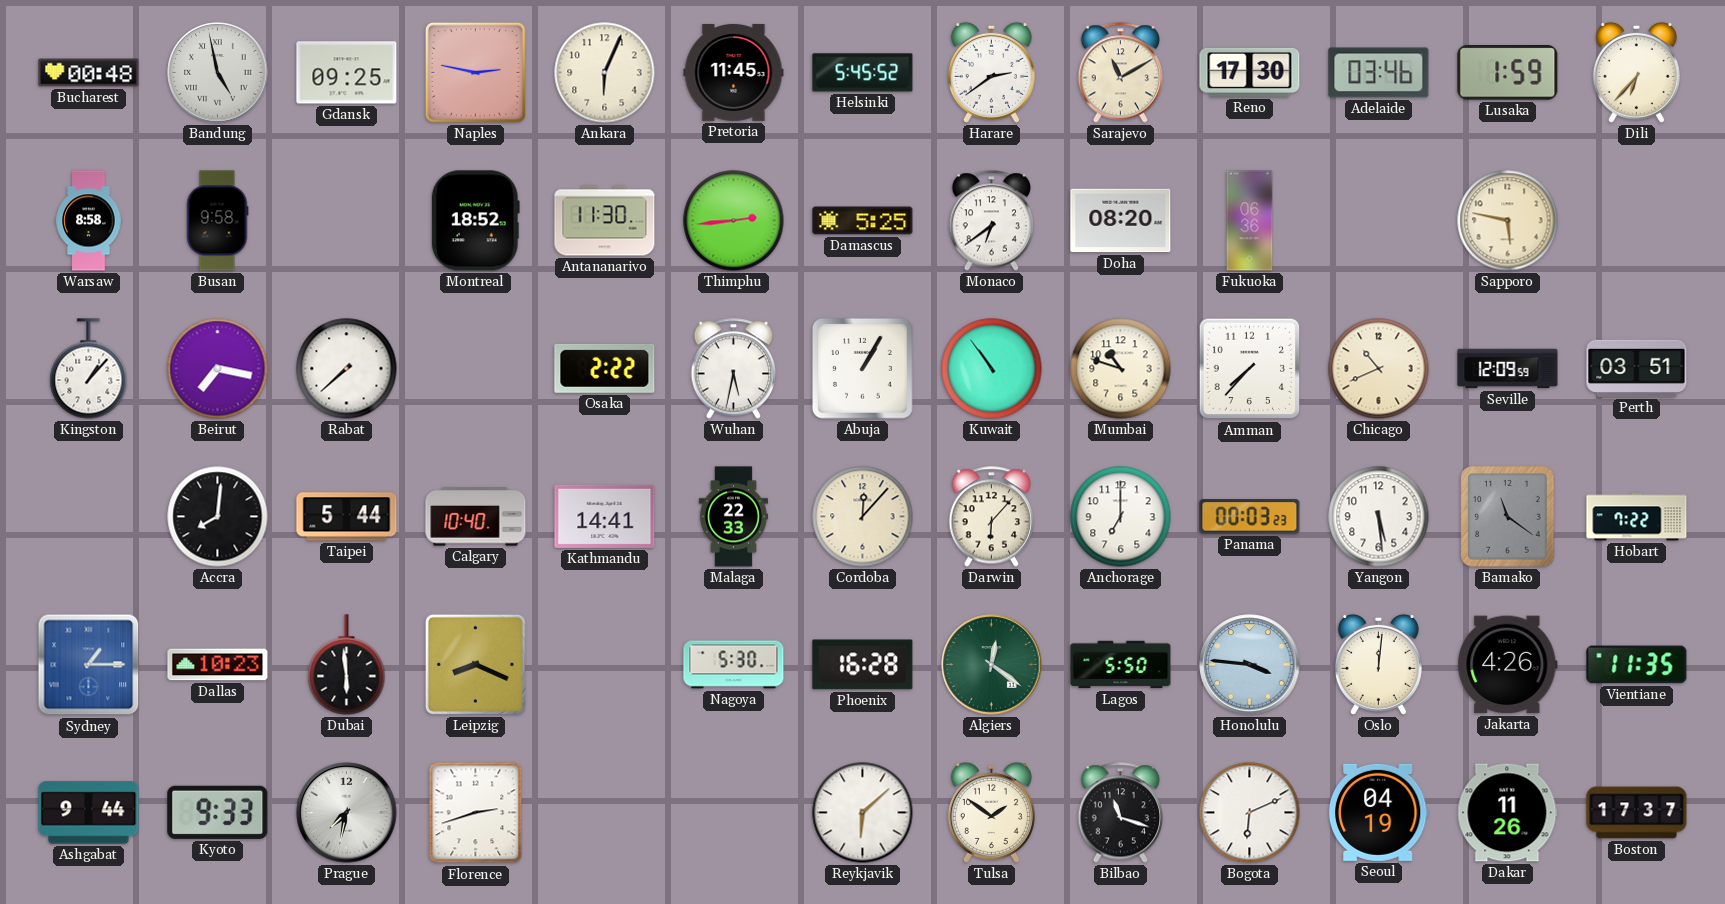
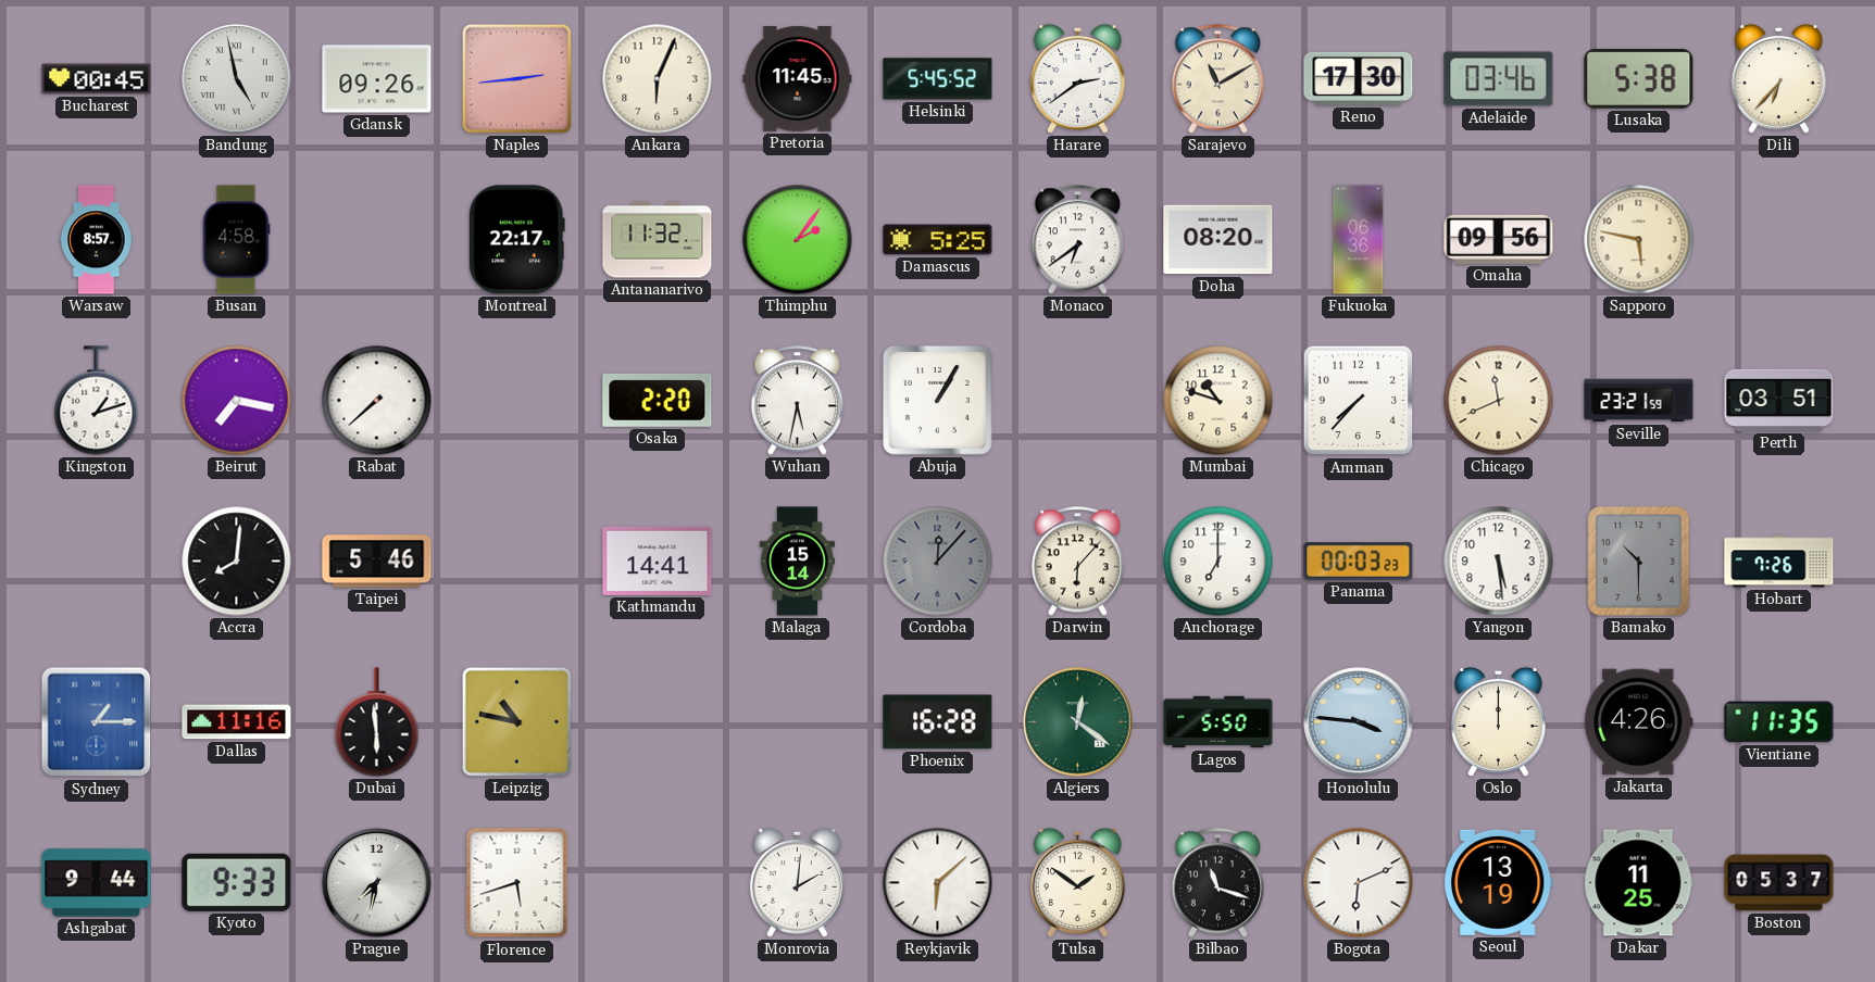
Bucharest: 00:48 -> 00:45
Gdansk: 09:25 -> 09:26
Naples: 2:47 -> 2:44
Lusaka: 1:59 -> 5:38
Warsaw: 8:58 -> 8:57
Busan: 9:58 -> 4:58
Montreal: 18:52 -> 22:17
Antananarivo: 11:30 -> 11:32
Thimphu: 2:44 -> 2:06
Omaha: none -> 09:56
Kingston: 1:07 -> 1:12
Osaka: 2:22 -> 2:20
Kuwait: 10:54 -> none
Chicago: 10:41 -> 11:41
Seville: 12:09 -> 23:21
Taipei: 5:44 -> 5:46
Calgary: 10:40 -> none
Malaga: 22:33 -> 15:14
Cordoba dial: cream -> grey
Bamako: 11:21 -> 10:30
Hobart: 7:22 -> 7:26
Dallas: 10:23 -> 11:16
Leipzig: 8:19 -> 10:47
Nagoya: 5:30 -> none
Oslo: 12:01 -> 12:00
Florence: 2:42 -> 5:42
Monrovia: none -> 2:01
Seoul: 04:19 -> 13:19
Dakar: 11:26 -> 11:25
Boston: 17:37 -> 05:37
